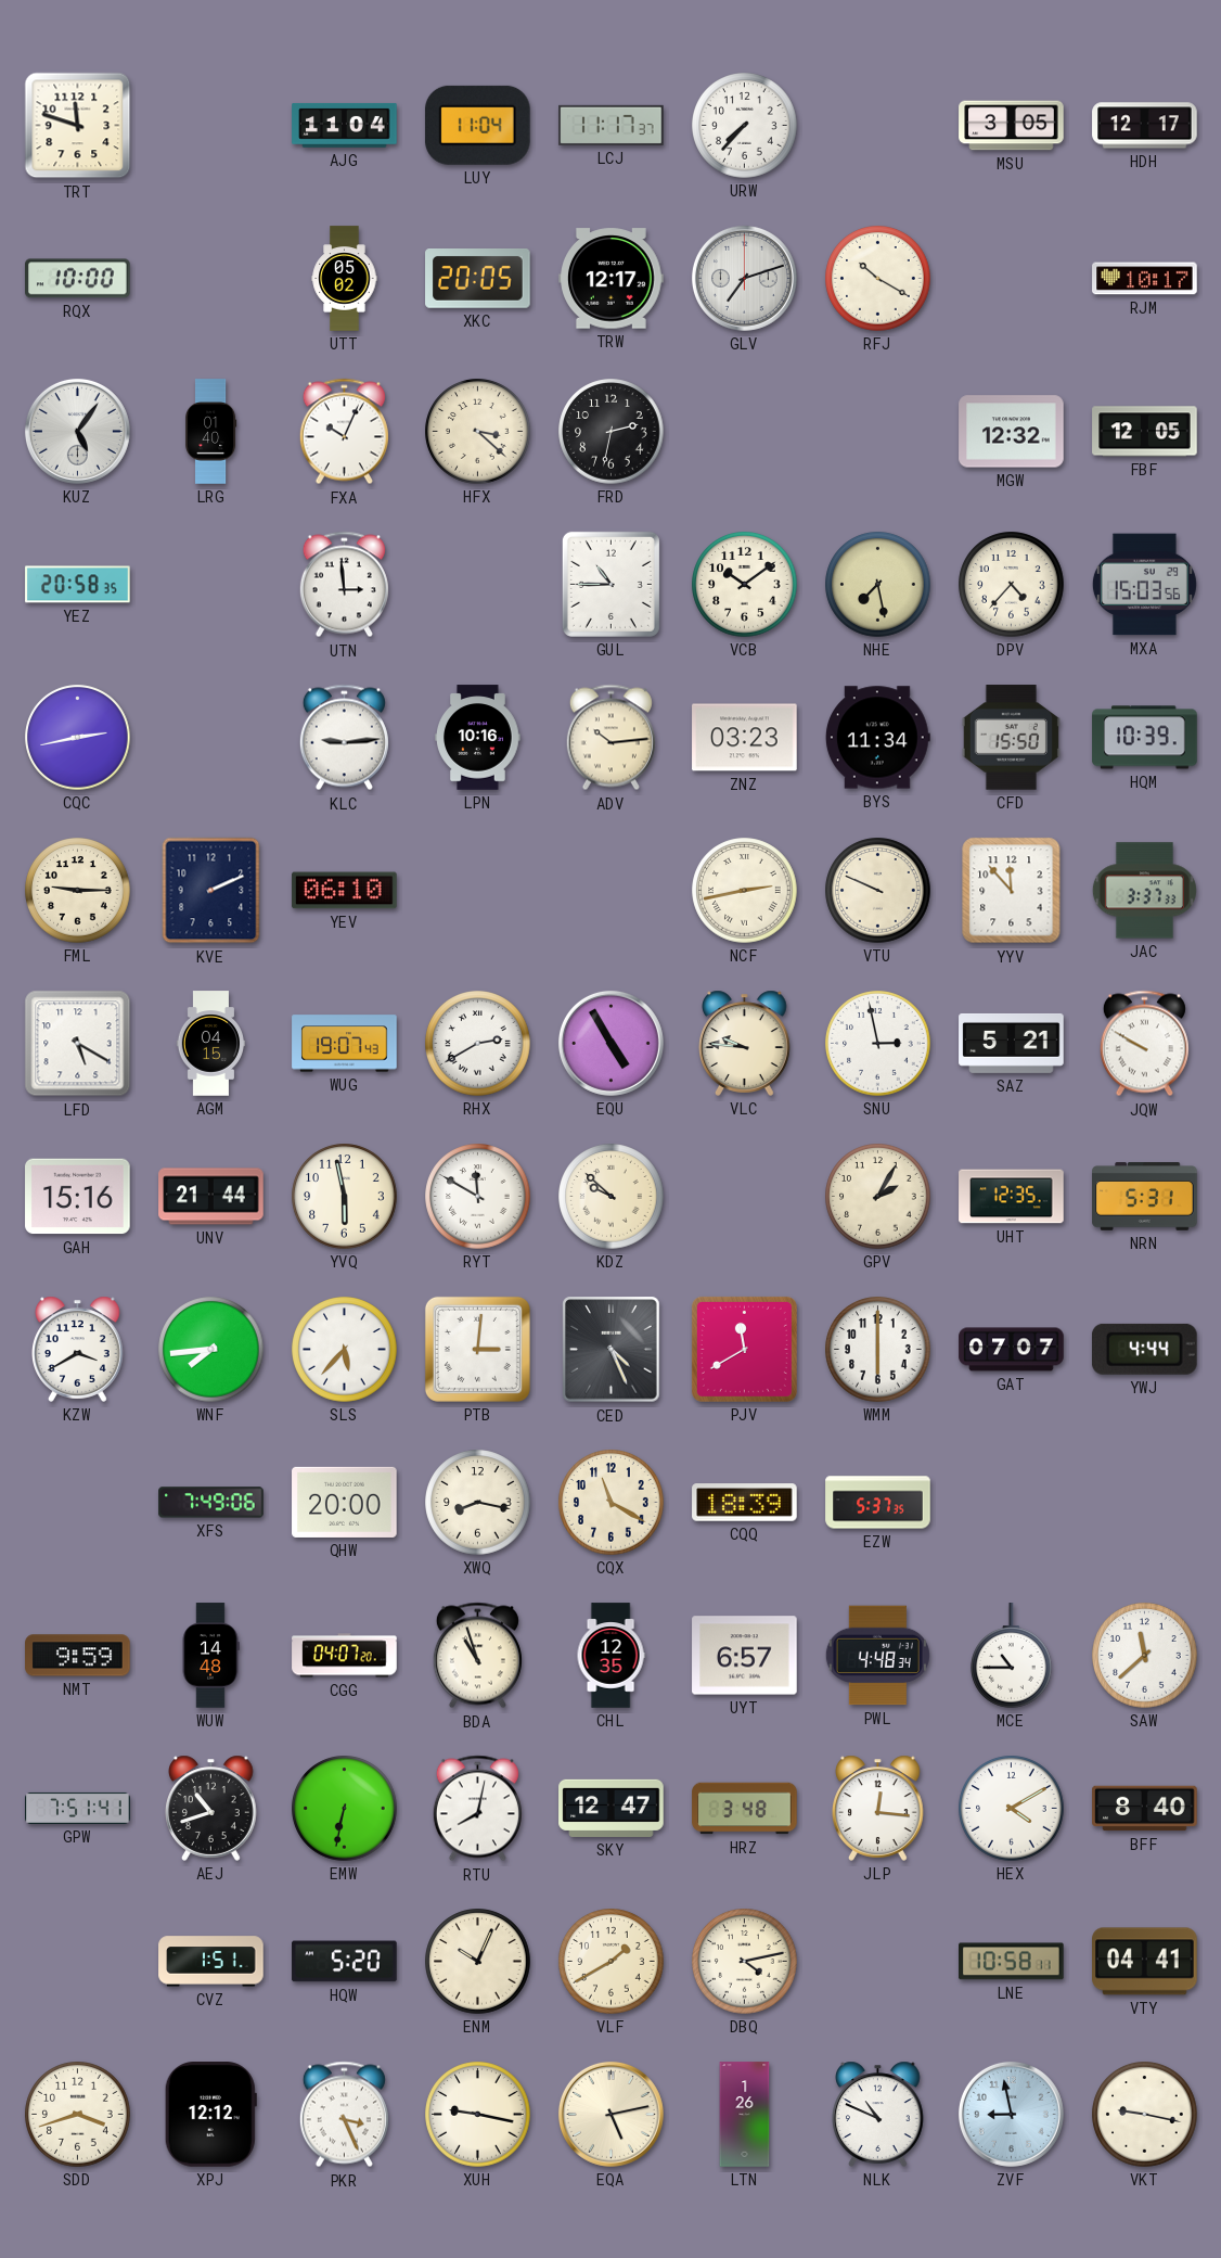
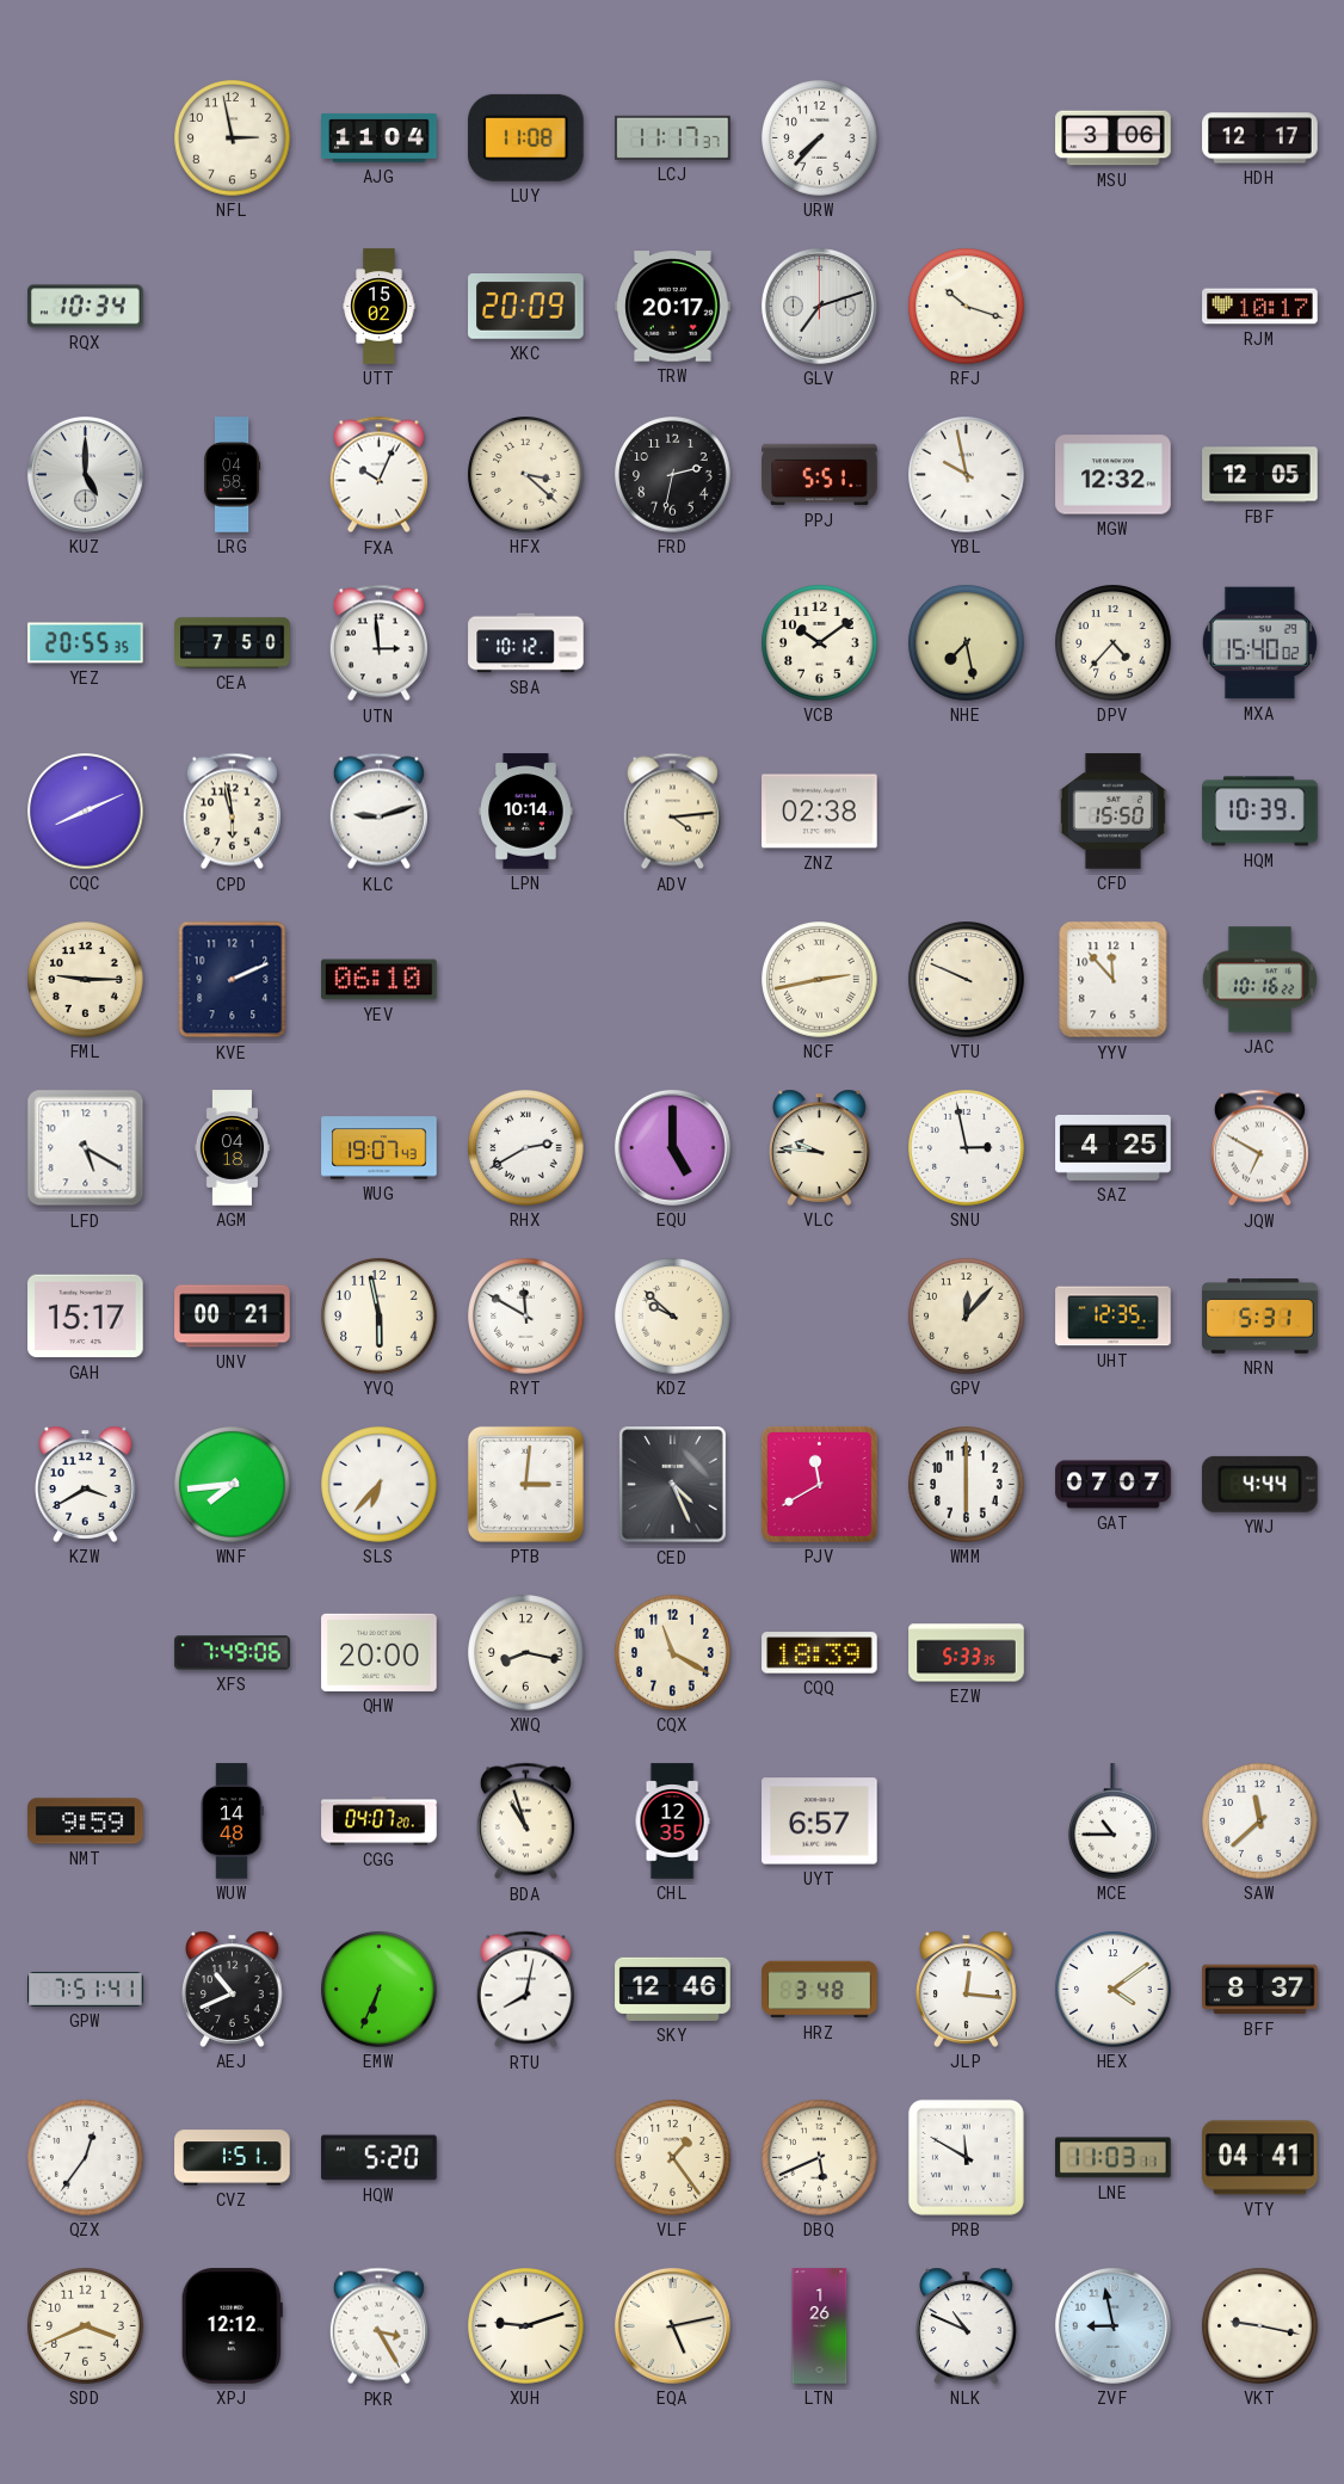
TRT: 11:48 -> none
NFL: none -> 2:58
LUY: 11:04 -> 11:08
MSU: 3:05 -> 3:06
RQX: 10:00 -> 10:34
UTT: 05:02 -> 15:02
XKC: 20:05 -> 20:09
TRW: 12:17 -> 20:17
RFJ: 10:20 -> 10:18
KUZ: 5:06 -> 5:00
LRG: 01:40 -> 04:58
PPJ: none -> 5:51
YBL: none -> 9:58
YEZ: 20:58 -> 20:55
CEA: none -> 7:50
SBA: none -> 10:12
GUL: 10:45 -> none
MXA: 15:03 -> 15:40
CQC: 2:43 -> 8:11
CPD: none -> 5:58
KLC: 9:14 -> 9:12
LPN: 10:16 -> 10:14
ADV: 10:14 -> 4:14
ZNZ: 03:23 -> 02:38
BYS: 11:34 -> none
JAC: 3:37 -> 10:16
AGM: 04:15 -> 04:18
EQU: 4:55 -> 5:00
SAZ: 5:21 -> 4:25
JQW: 9:50 -> 6:50
GAH: 15:16 -> 15:17
UNV: 21:44 -> 00:21
GPV: 2:05 -> 12:07
SLS: 5:37 -> 6:37
EZW: 5:37 -> 5:33
PWL: 4:48 -> none
AEJ: 10:42 -> 10:41
EMW: 6:32 -> 6:34
SKY: 12:47 -> 12:46
HEX: 4:10 -> 4:09
BFF: 8:40 -> 8:37
QZX: none -> 12:36
ENM: 10:04 -> none
VLF: 1:40 -> 1:24
DBQ: 4:13 -> 5:41
PRB: none -> 11:50
LNE: 10:58 -> 11:03
SDD: 3:42 -> 3:41
PKR: 3:26 -> 3:25
XUH: 9:17 -> 9:12
